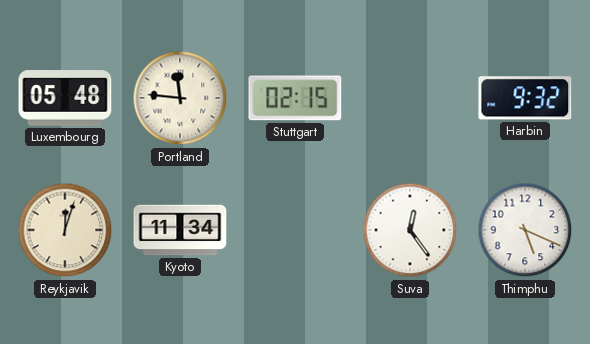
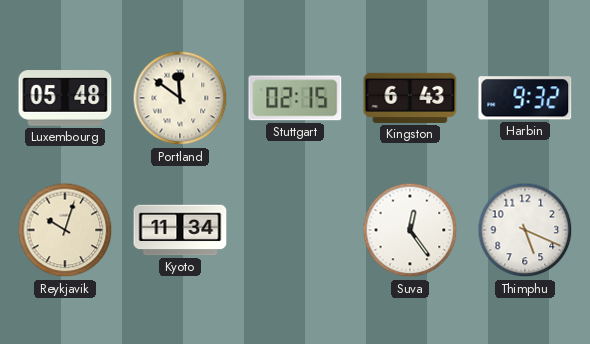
Portland: 11:46 -> 11:51
Kingston: none -> 6:43
Reykjavik: 12:03 -> 10:03
